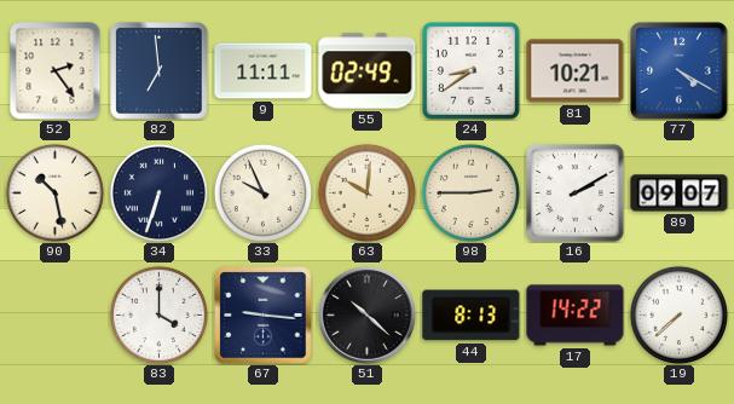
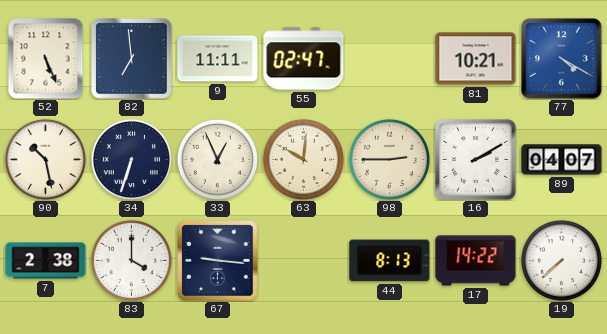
52: 2:24 -> 5:26
55: 02:49 -> 02:47
24: 8:39 -> none
33: 9:56 -> 12:56
89: 09:07 -> 04:07
7: none -> 2:38
51: 10:22 -> none
